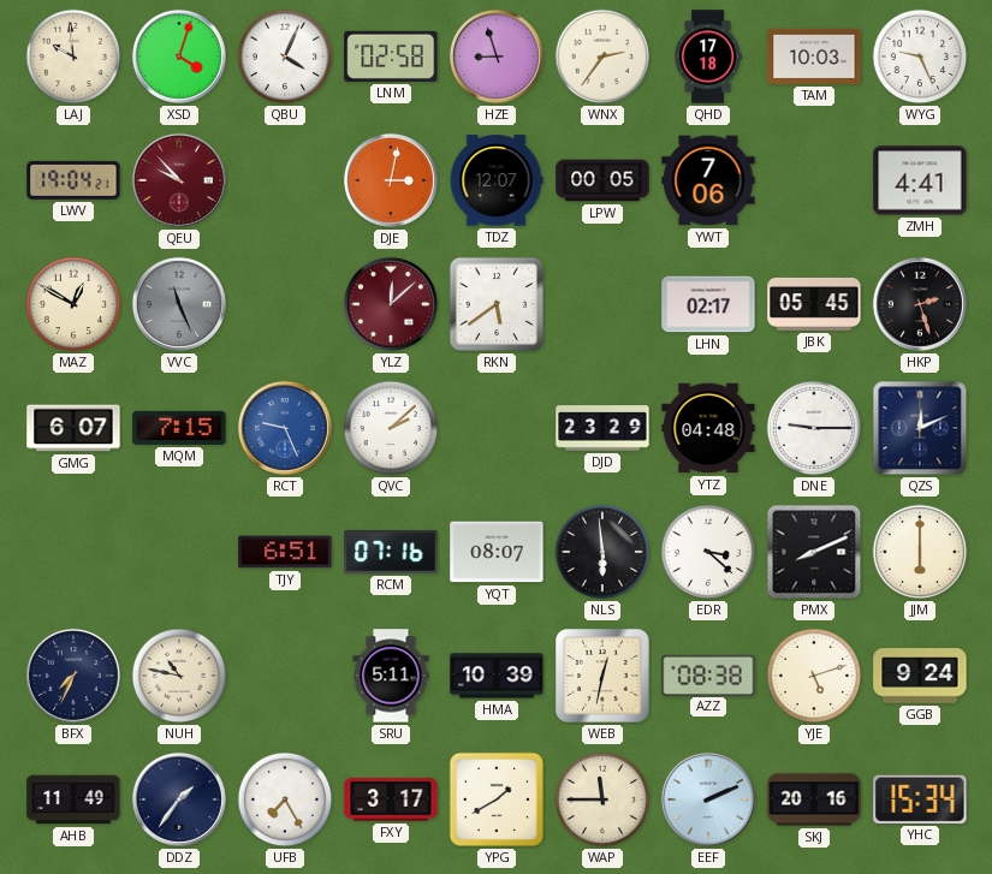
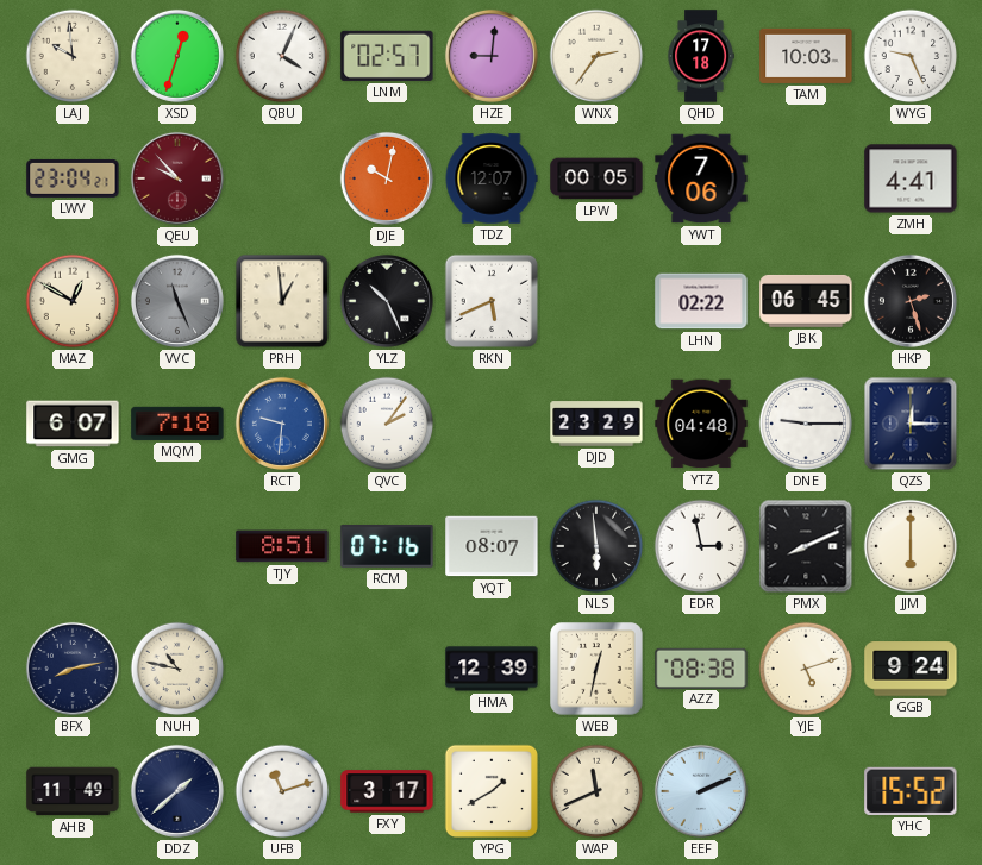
XSD: 4:03 -> 12:33
LNM: 02:58 -> 02:57
HZE: 8:57 -> 9:01
LWV: 19:04 -> 23:04
DJE: 3:02 -> 10:02
PRH: none -> 12:59
YLZ: 12:08 -> 10:26
YLZ dial: burgundy -> black
RKN: 5:39 -> 5:41
LHN: 02:17 -> 02:22
JBK: 05:45 -> 06:45
MQM: 7:15 -> 7:18
RCT: 9:26 -> 9:31
QVC: 2:08 -> 2:06
QZS: 12:11 -> 12:15
TJY: 6:51 -> 8:51
EDR: 3:22 -> 2:58
BFX: 7:34 -> 8:13
SRU: 5:11 -> none
HMA: 10:39 -> 12:39
DDZ: 1:36 -> 1:38
UFB: 7:25 -> 11:12
WAP: 11:45 -> 11:41
SKJ: 20:16 -> none
YHC: 15:34 -> 15:52
